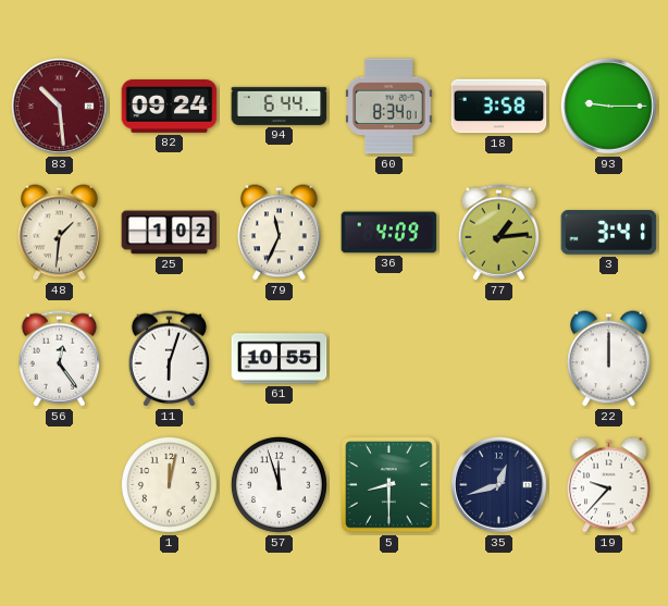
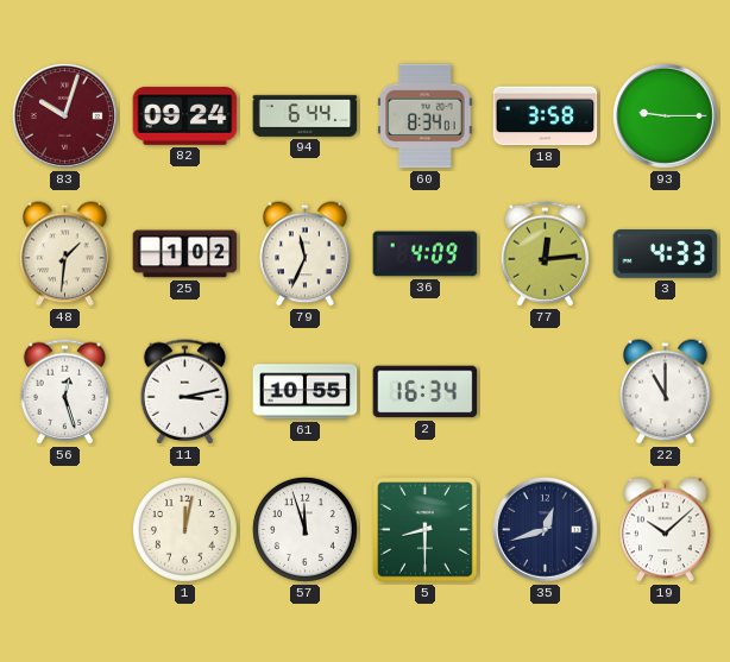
83: 10:29 -> 10:03
77: 1:14 -> 12:14
3: 3:41 -> 4:33
56: 12:24 -> 12:27
11: 6:03 -> 3:13
2: none -> 16:34
22: 12:00 -> 11:00
19: 9:37 -> 10:08
